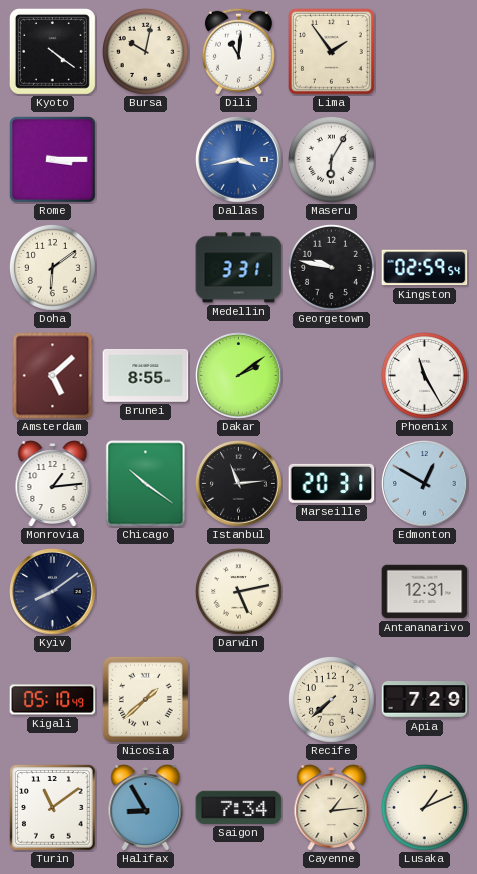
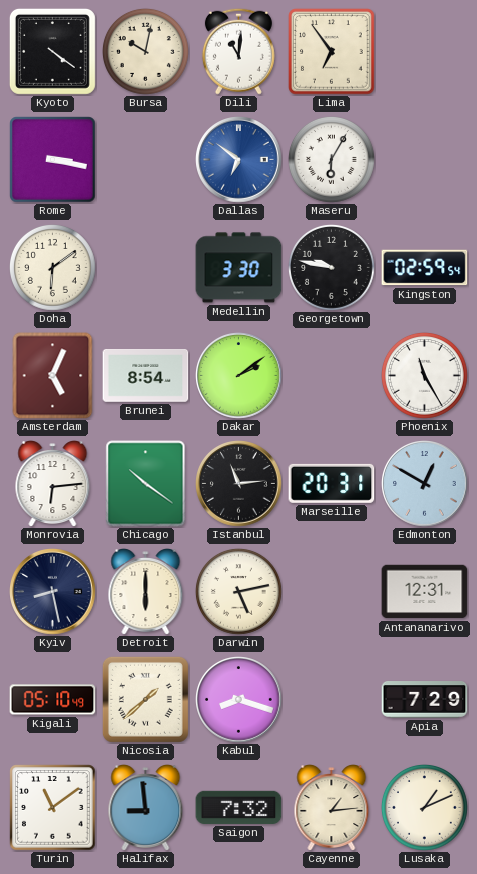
Lima: 1:54 -> 6:54
Rome: 3:15 -> 3:17
Dallas: 3:43 -> 6:51
Medellin: 3:31 -> 3:30
Amsterdam: 5:08 -> 5:04
Brunei: 8:55 -> 8:54
Monrovia: 1:14 -> 6:14
Kyiv: 8:09 -> 8:28
Detroit: none -> 6:00
Kabul: none -> 8:18
Recife: 7:38 -> none
Halifax: 8:55 -> 8:59
Saigon: 7:34 -> 7:32
